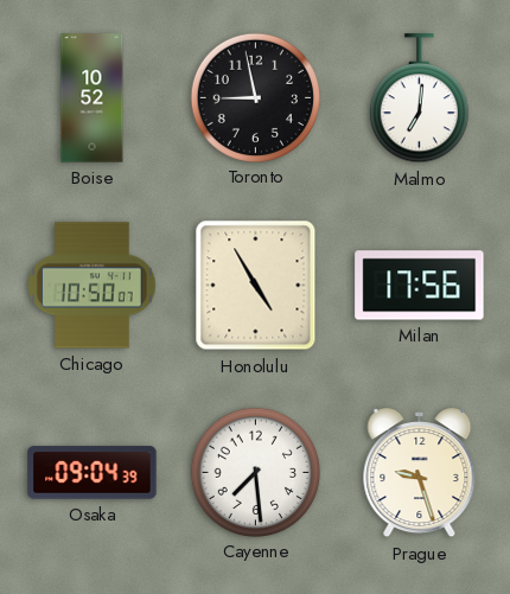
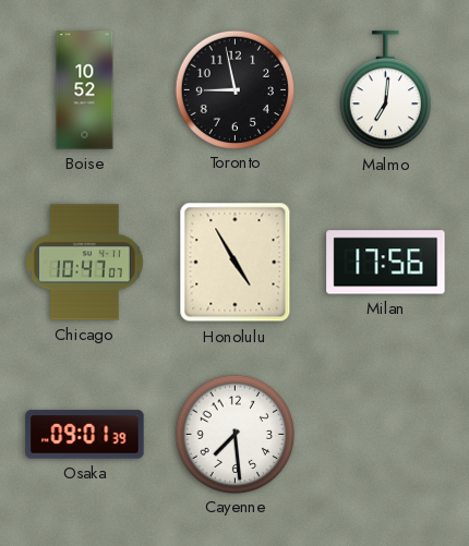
Chicago: 10:50 -> 10:47
Osaka: 09:04 -> 09:01
Prague: 9:27 -> none
